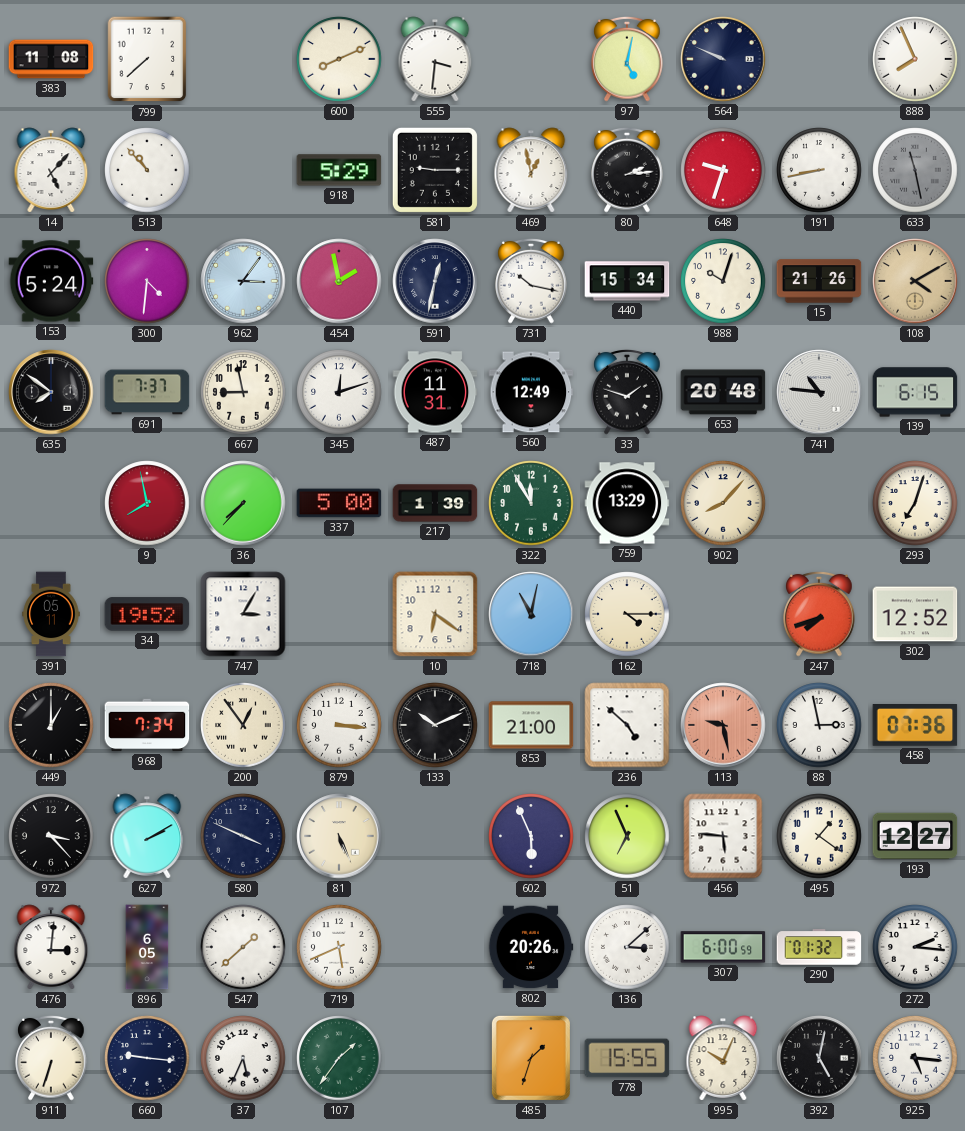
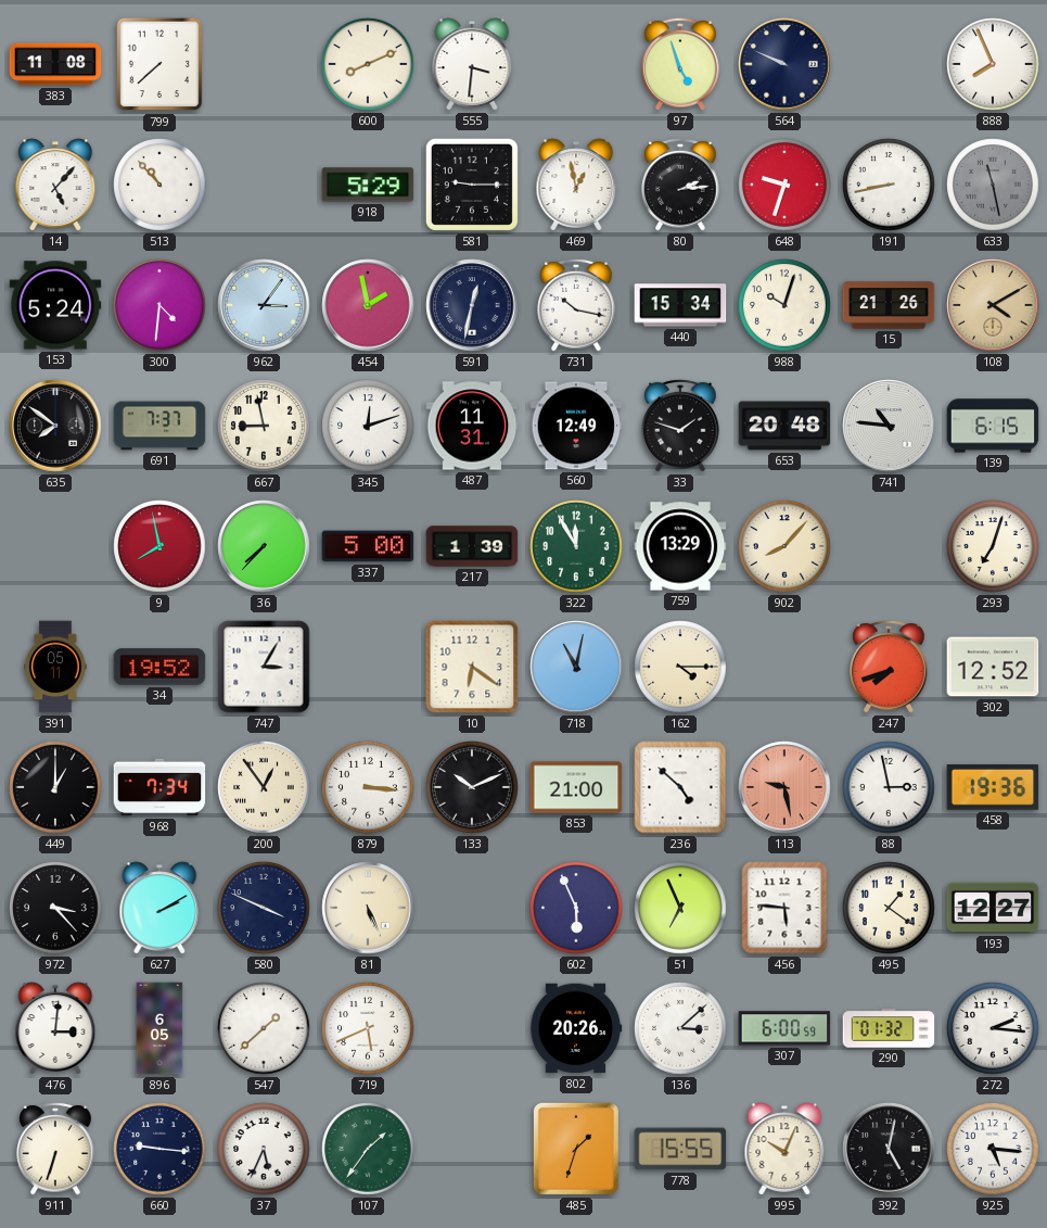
97: 5:02 -> 4:57
458: 07:36 -> 19:36
